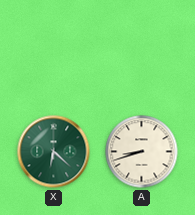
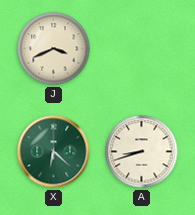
J: none -> 3:41
